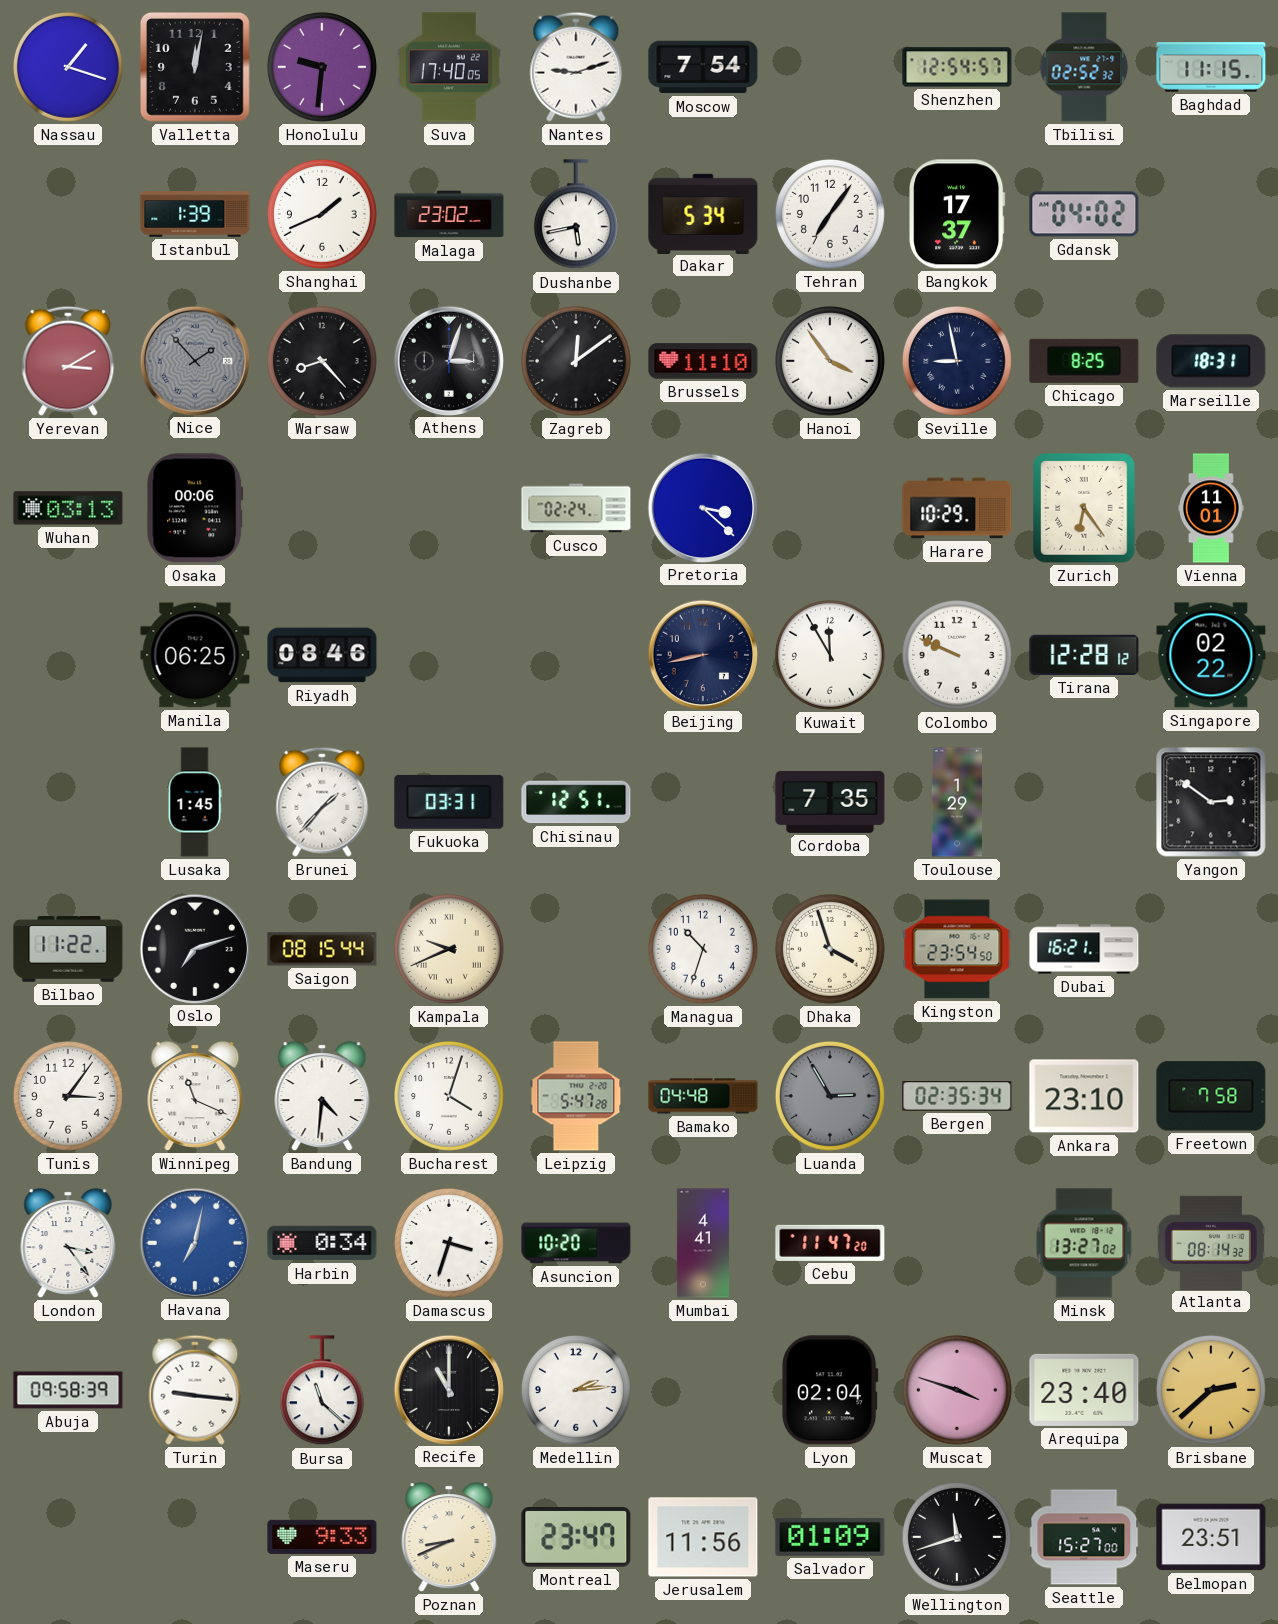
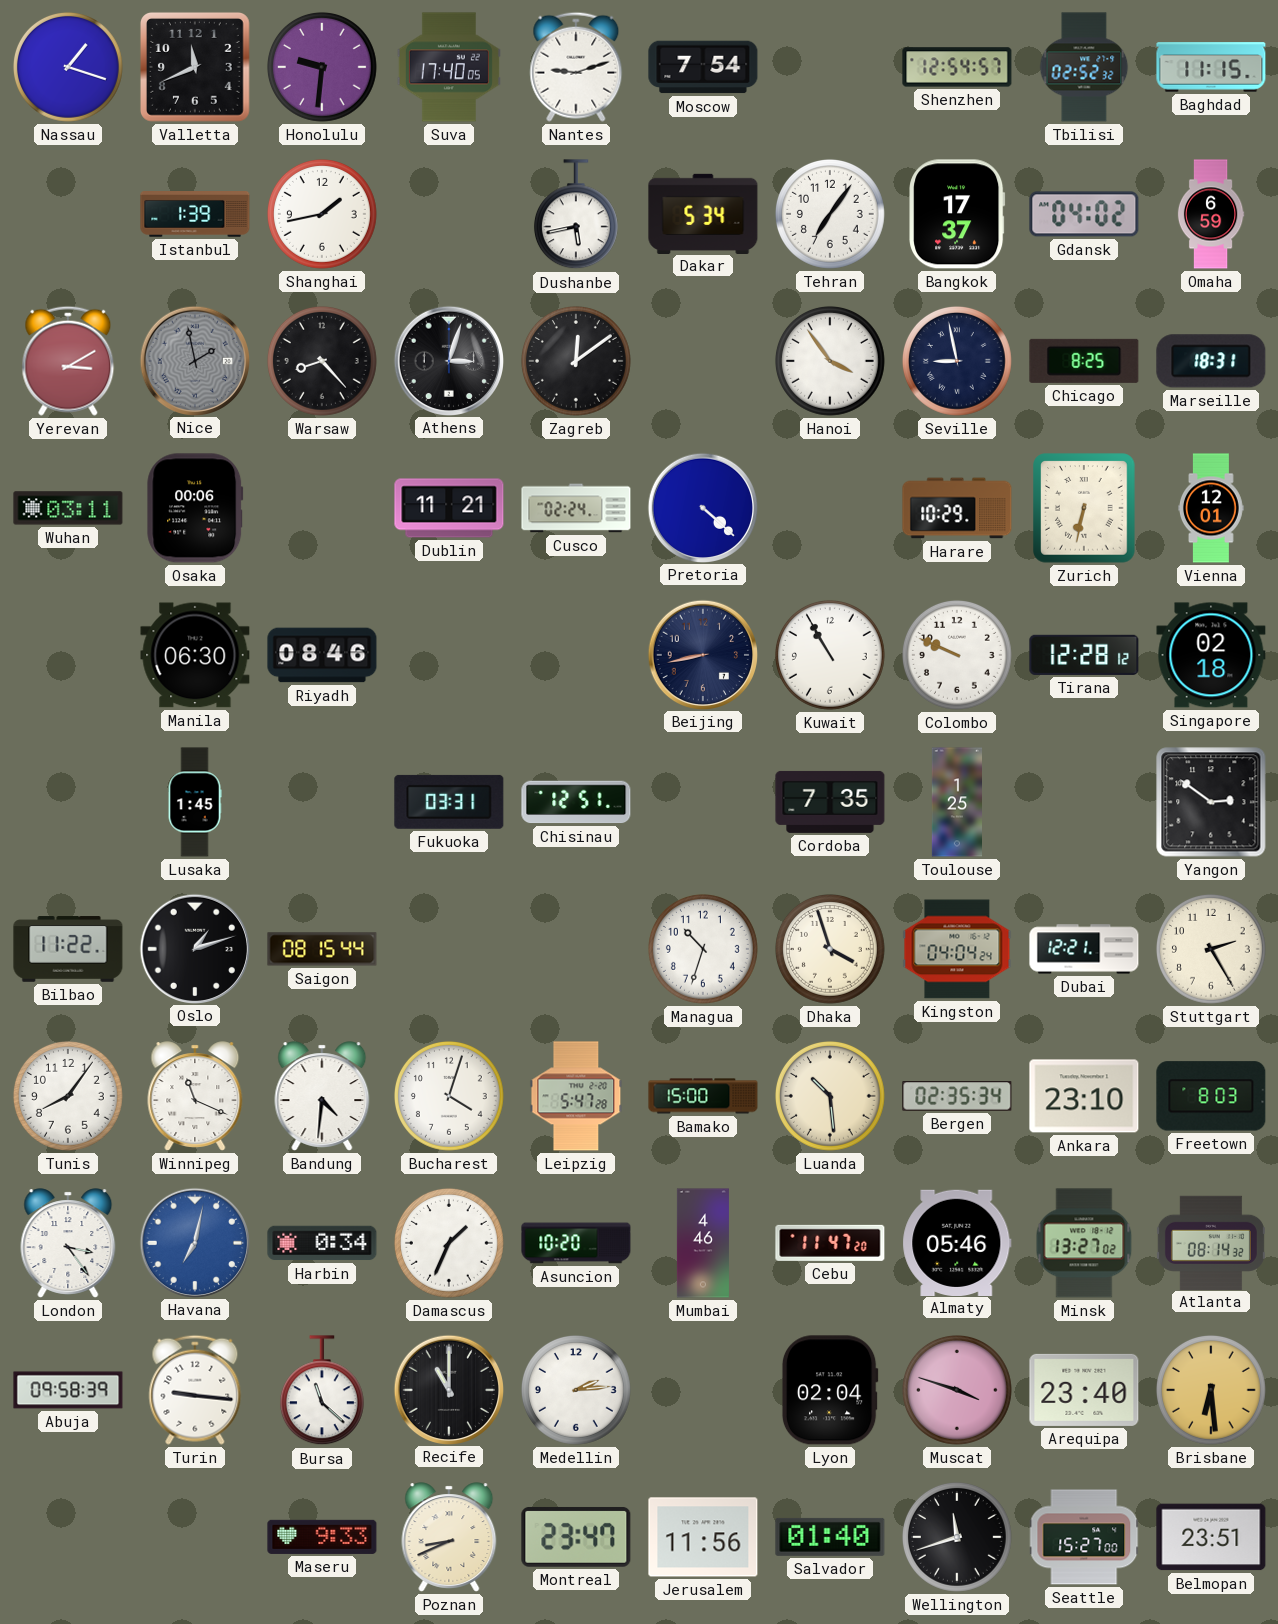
Valletta: 12:02 -> 11:41
Shanghai: 1:41 -> 1:43
Malaga: 23:02 -> none
Omaha: none -> 6:59
Nice: 1:53 -> 1:58
Brussels: 11:10 -> none
Wuhan: 03:13 -> 03:11
Dublin: none -> 11:21
Pretoria: 3:22 -> 4:22
Zurich: 6:24 -> 6:32
Vienna: 11:01 -> 12:01
Manila: 06:25 -> 06:30
Kuwait: 11:55 -> 10:55
Singapore: 02:22 -> 02:18
Brunei: 1:37 -> none
Toulouse: 1:29 -> 1:25
Oslo: 7:12 -> 1:12
Kampala: 9:41 -> none
Kingston: 23:54 -> 04:04
Dubai: 16:21 -> 12:21
Stuttgart: none -> 2:25
Tunis: 3:06 -> 8:06
Bamako: 04:48 -> 15:00
Luanda: 2:55 -> 10:29
Luanda dial: grey -> cream
Freetown: 7:58 -> 8:03
Damascus: 3:33 -> 1:34
Mumbai: 4:41 -> 4:46
Almaty: none -> 05:46
Brisbane: 2:38 -> 6:29
Salvador: 01:09 -> 01:40
